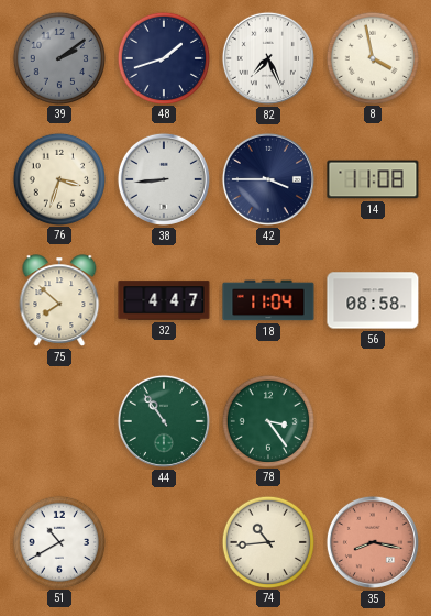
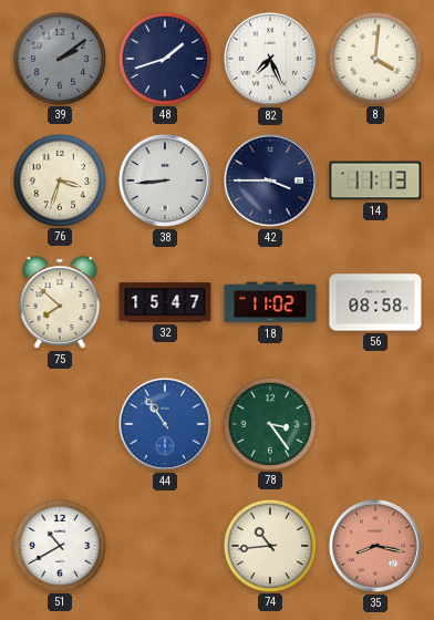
8: 3:58 -> 4:01
14: 11:08 -> 11:13
32: 4:47 -> 15:47
18: 11:04 -> 11:02
44 dial: green -> blue
